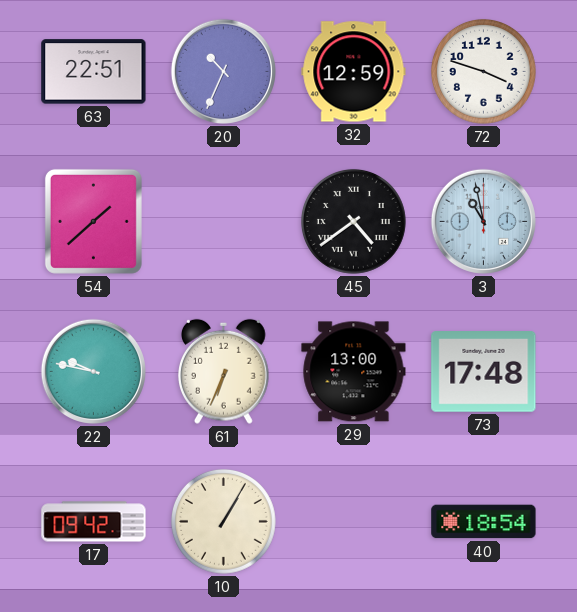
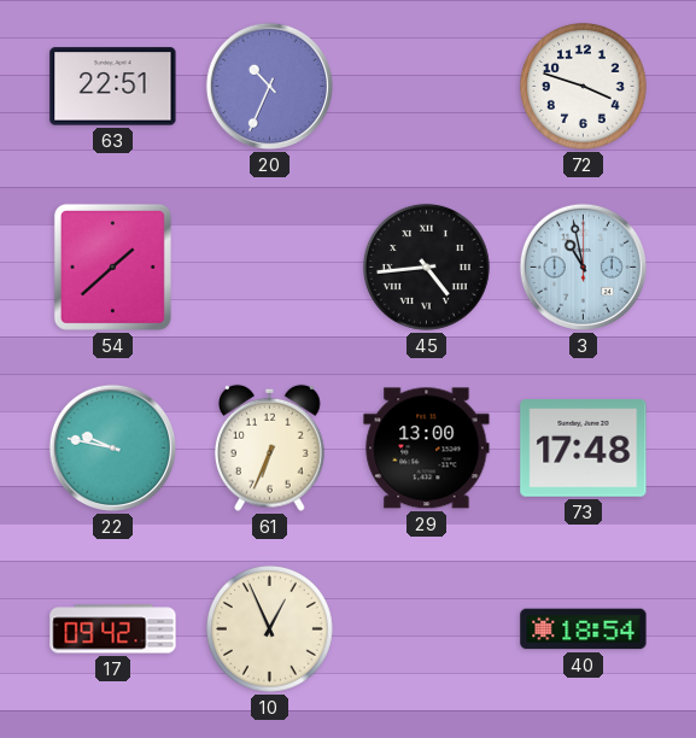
32: 12:59 -> none
45: 4:39 -> 4:44
10: 1:05 -> 12:56
